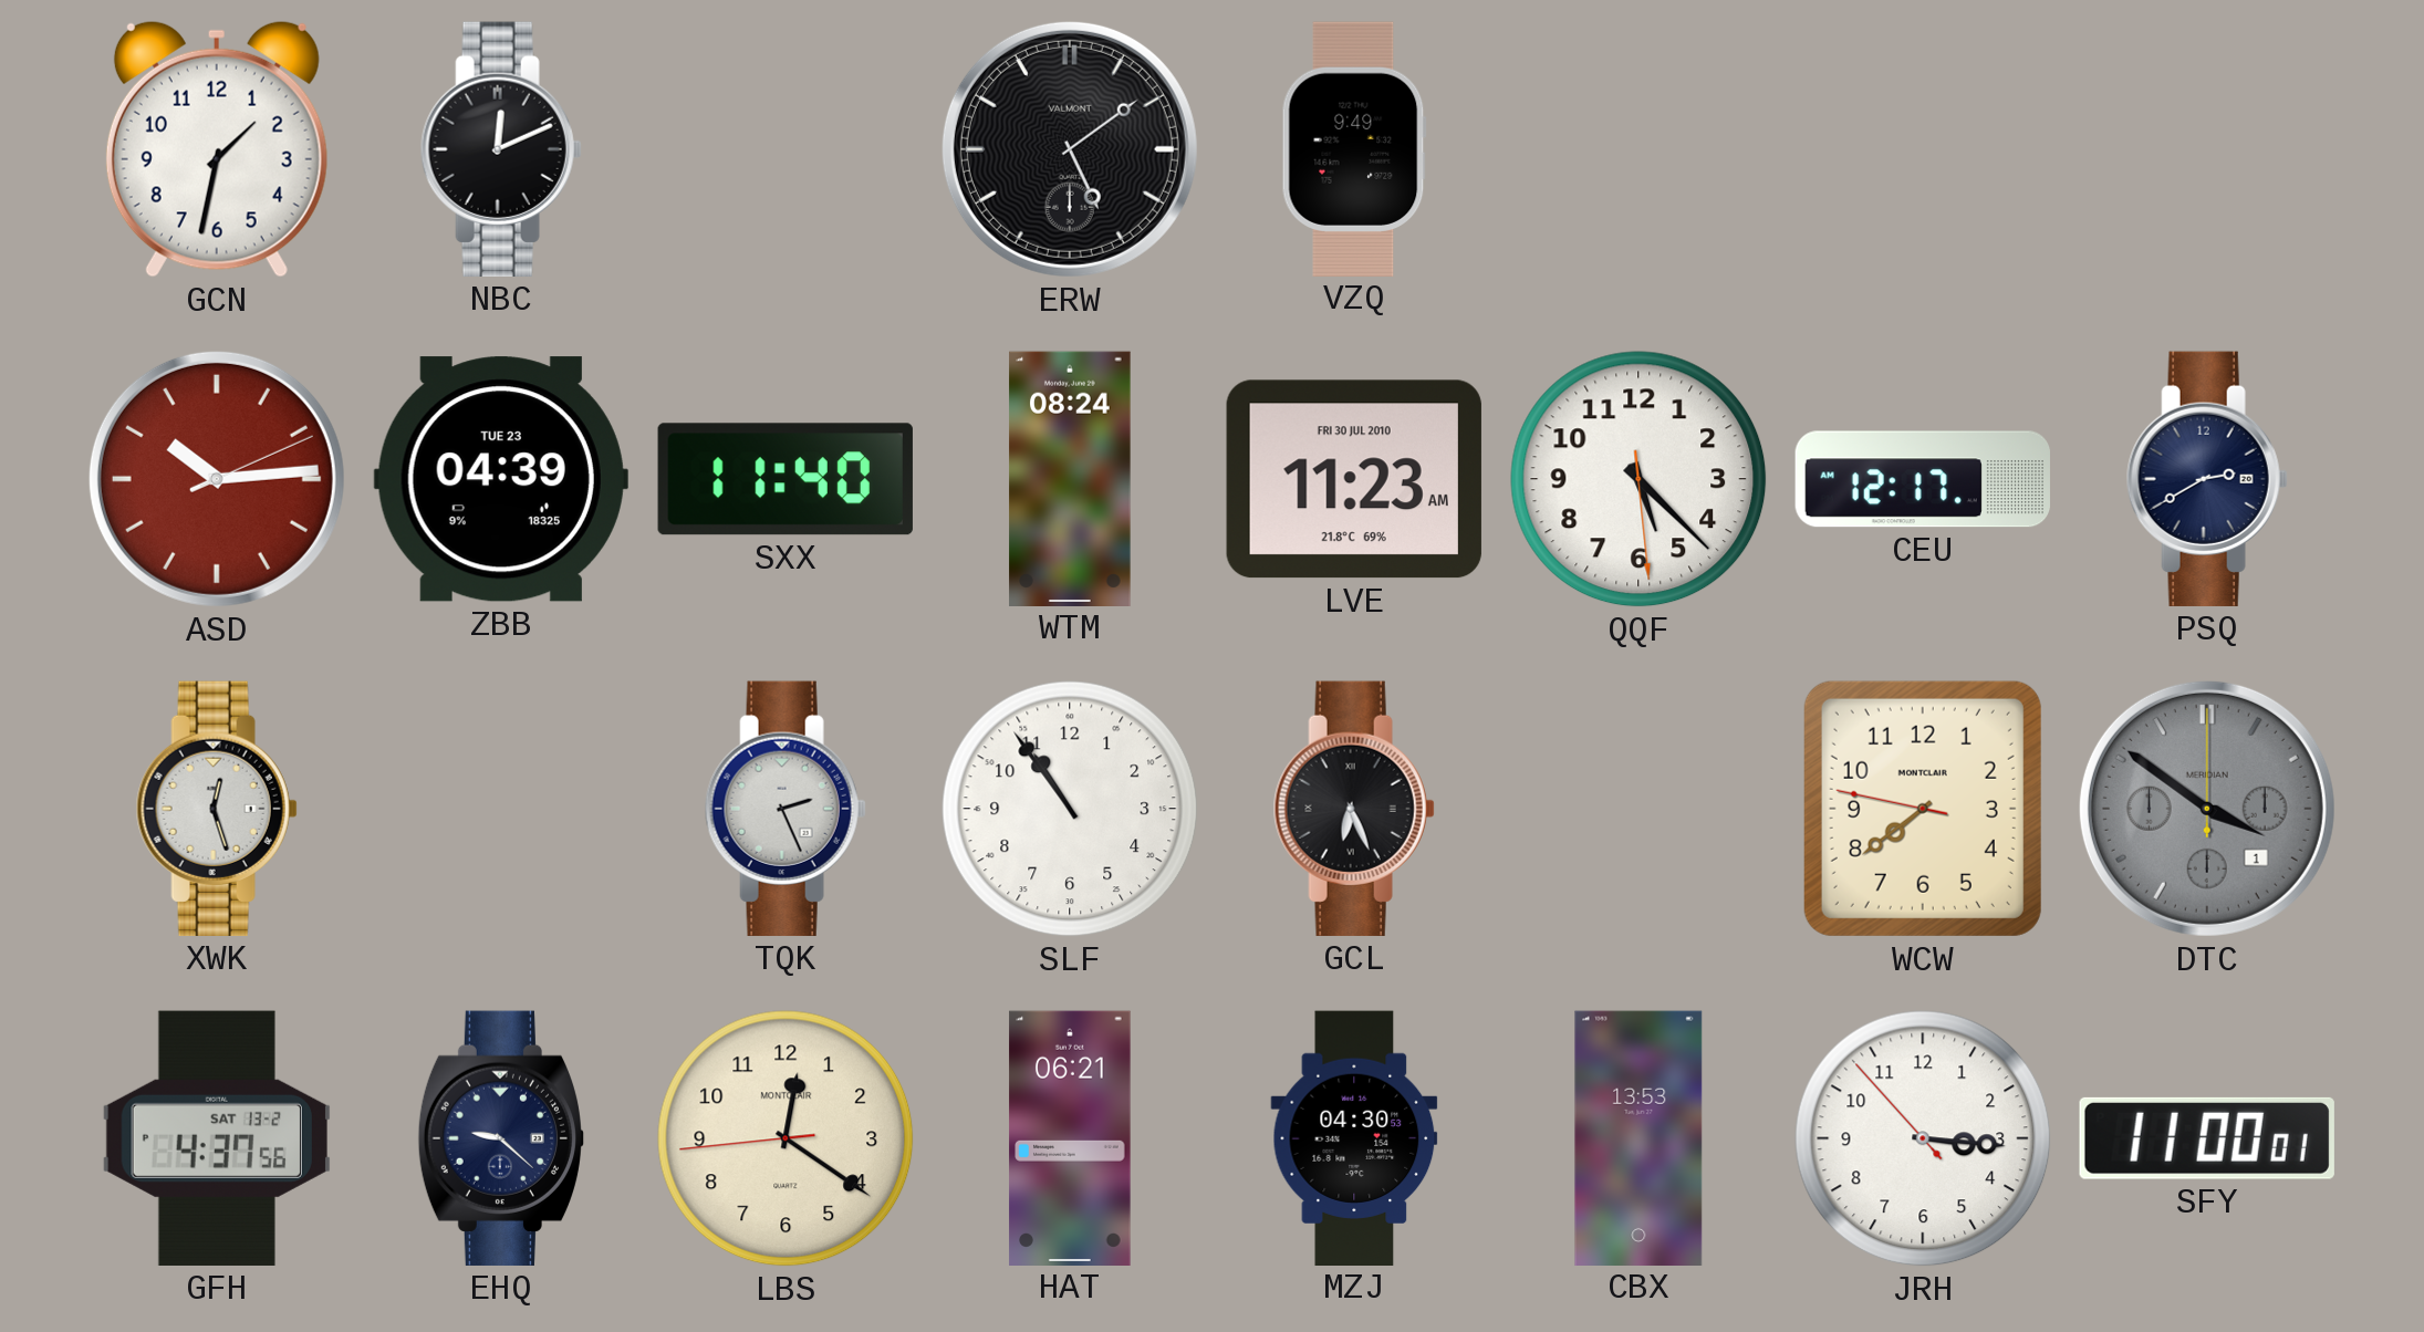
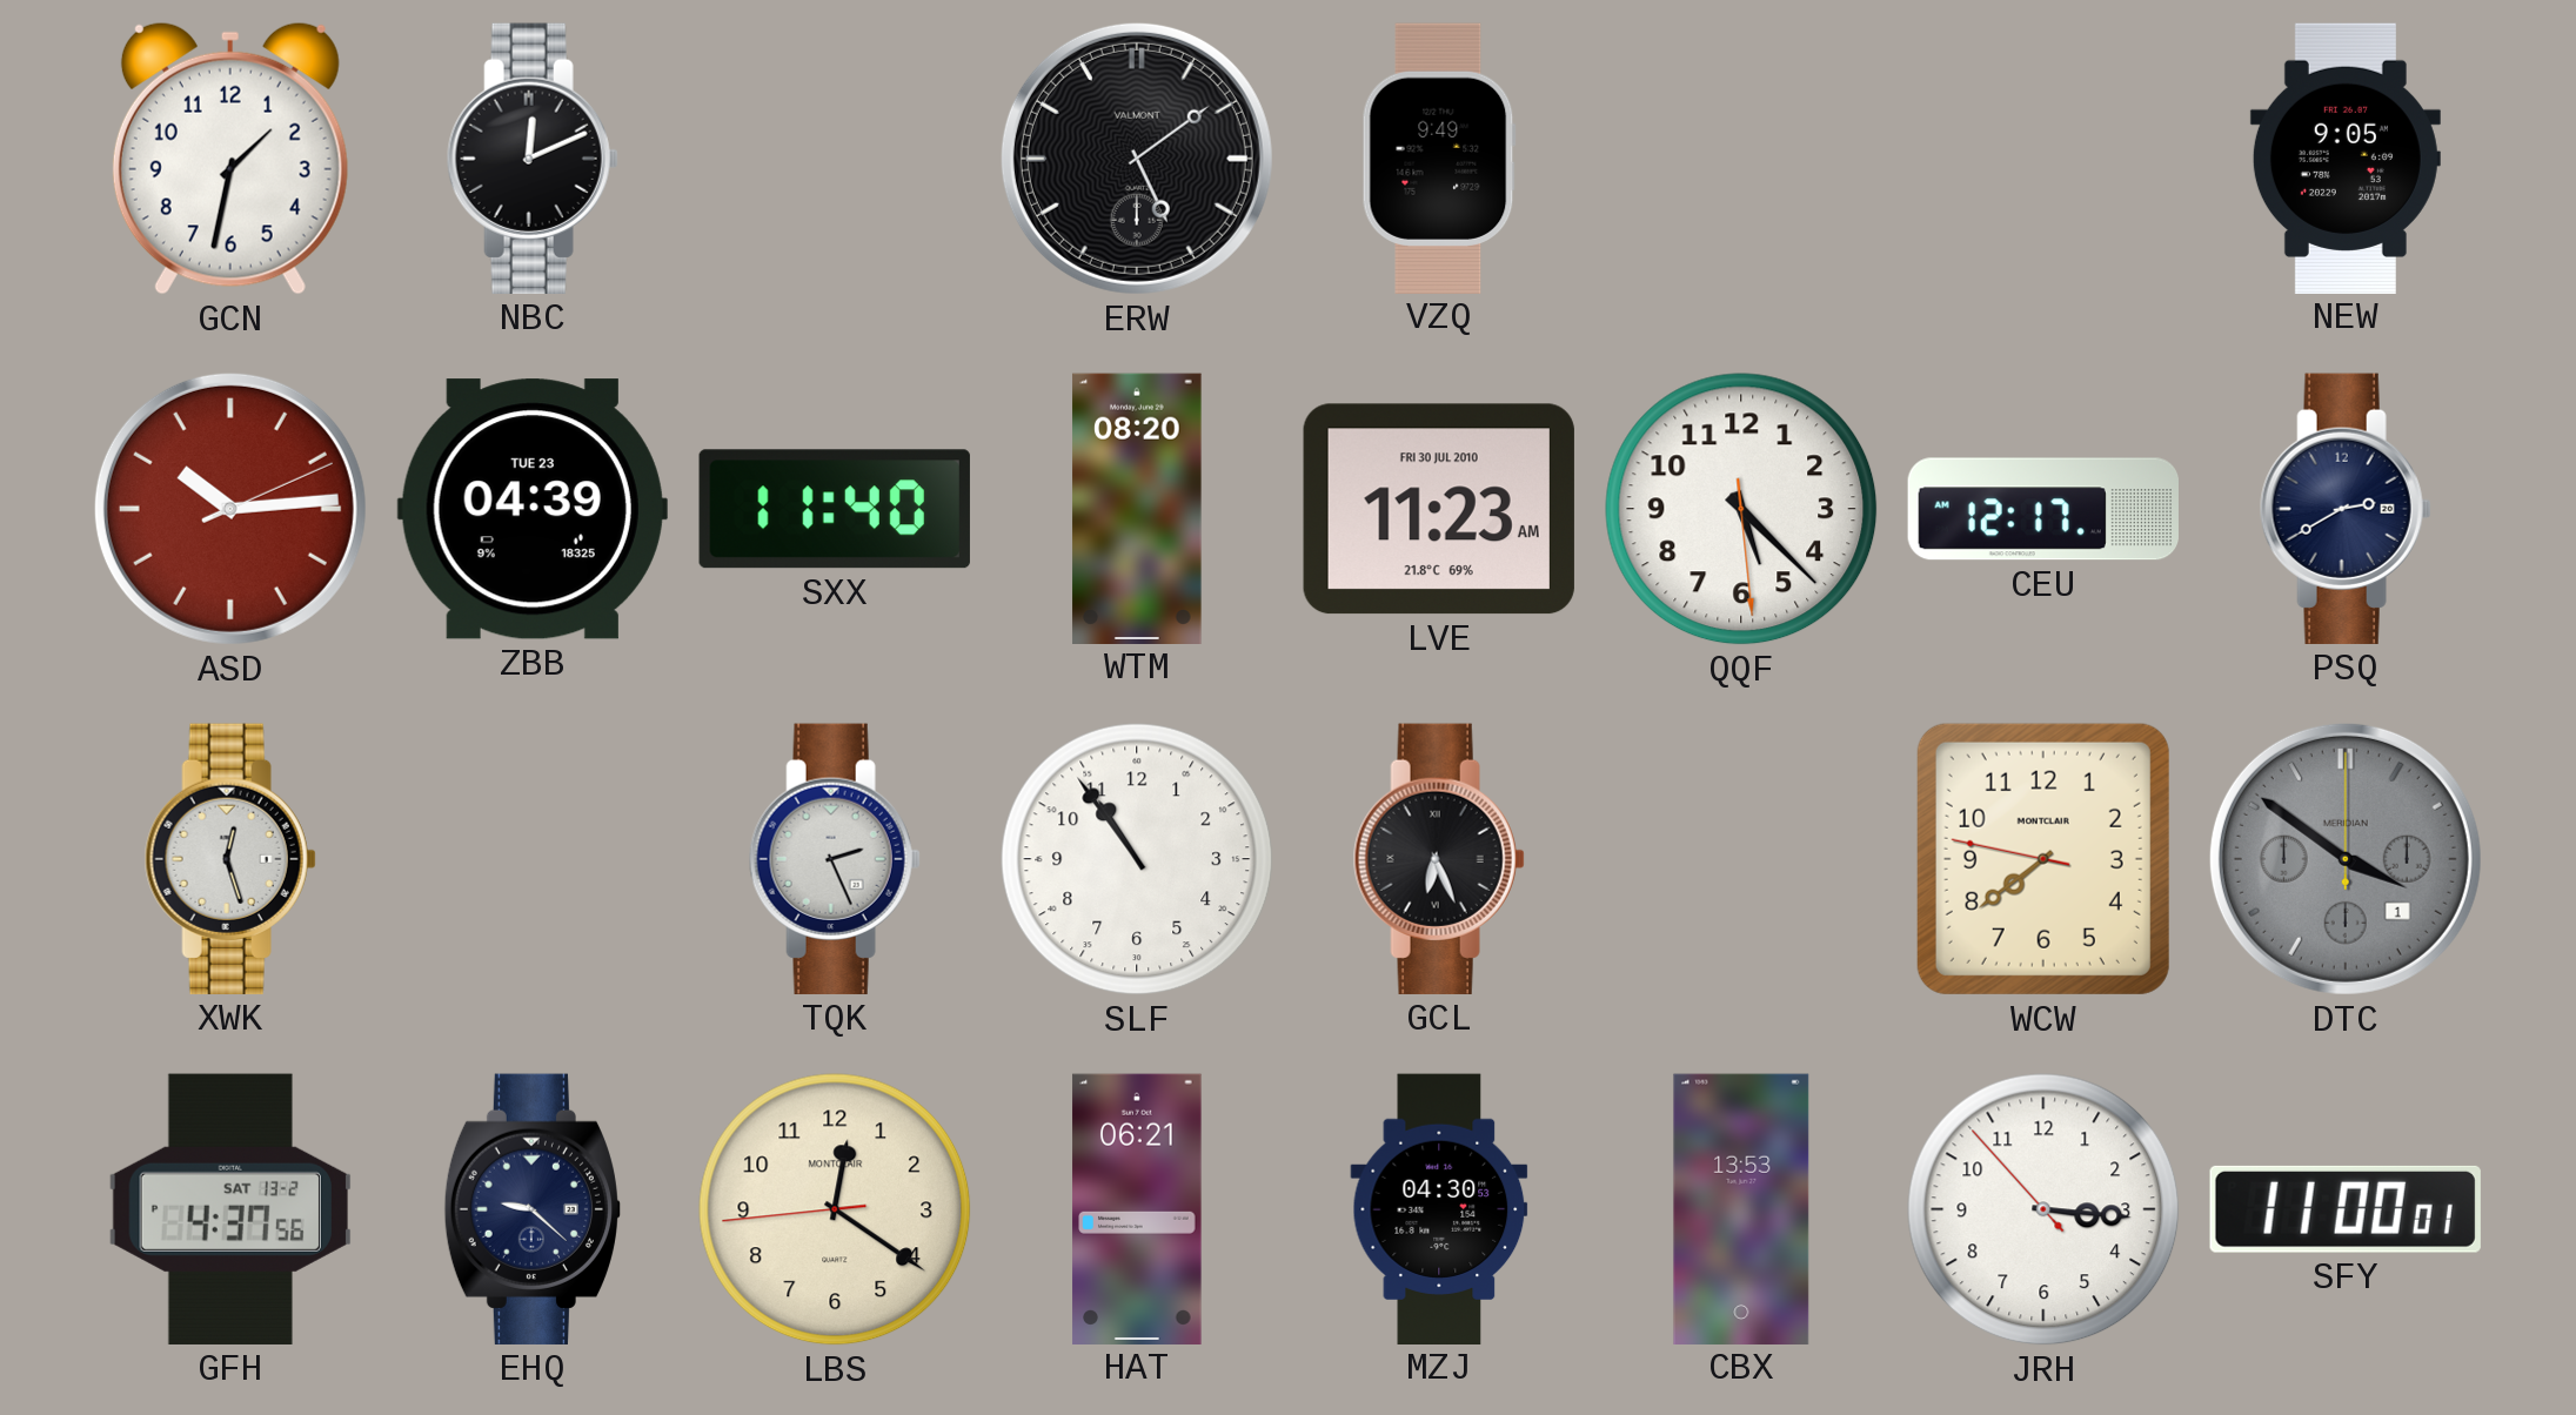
NEW: none -> 9:05
WTM: 08:24 -> 08:20
